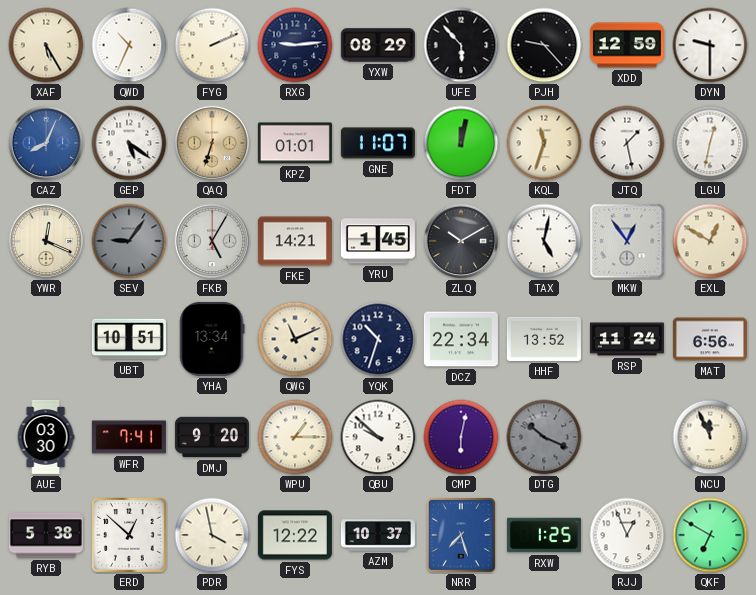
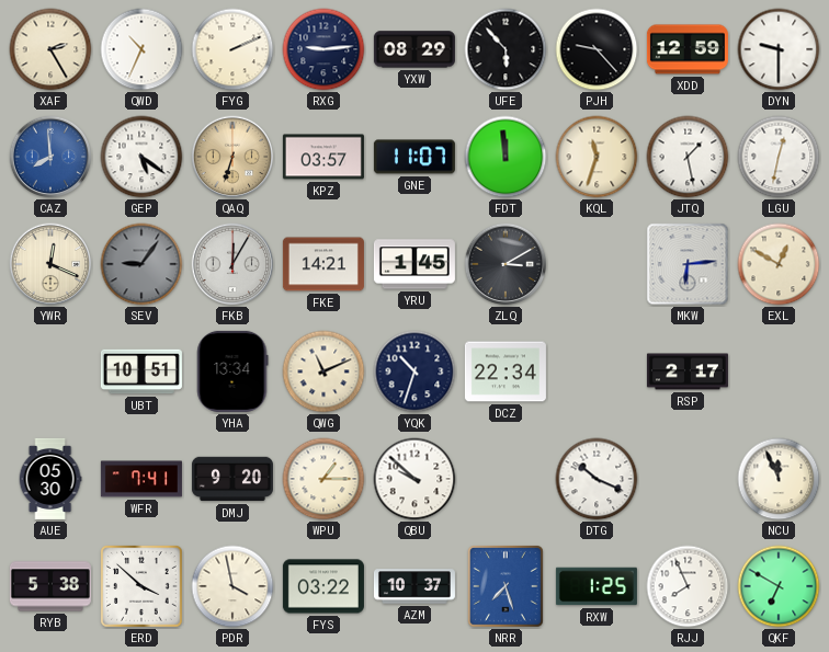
XAF: 5:25 -> 2:25
CAZ: 8:04 -> 7:59
KPZ: 01:01 -> 03:57
FDT: 12:02 -> 11:59
FKB: 5:05 -> 12:05
ZLQ: 10:10 -> 3:10
TAX: 5:02 -> none
MKW: 12:54 -> 6:14
HHF: 13:52 -> none
RSP: 11:24 -> 2:17
MAT: 6:56 -> none
AUE: 03:30 -> 05:30
CMP: 6:02 -> none
DTG dial: grey -> white
ERD: 12:52 -> 3:52
FYS: 12:22 -> 03:22
RJJ: 12:56 -> 7:56
